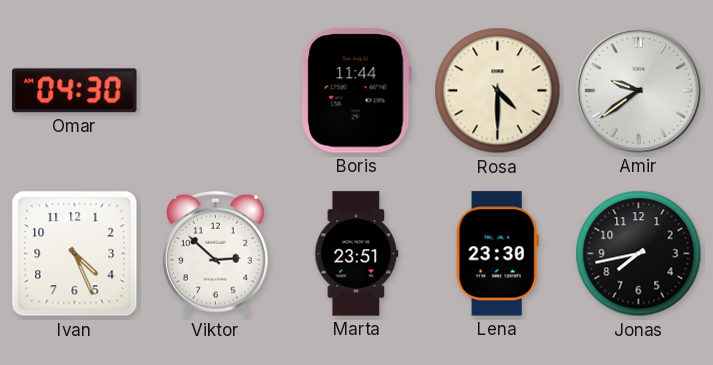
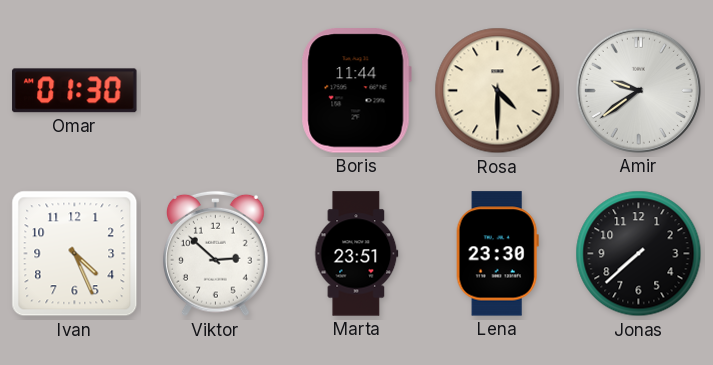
Omar: 04:30 -> 01:30
Jonas: 7:43 -> 7:38
